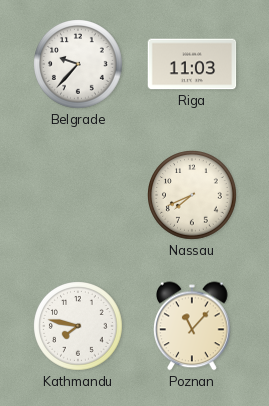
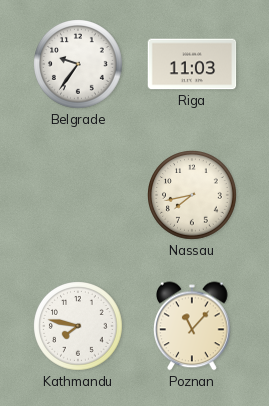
Belgrade: 9:37 -> 9:36
Nassau: 7:41 -> 7:43
